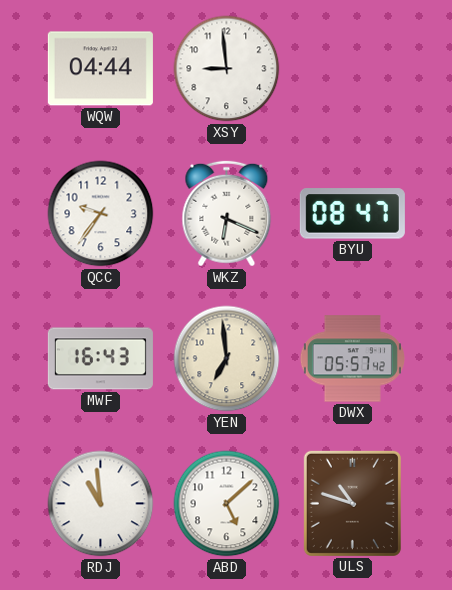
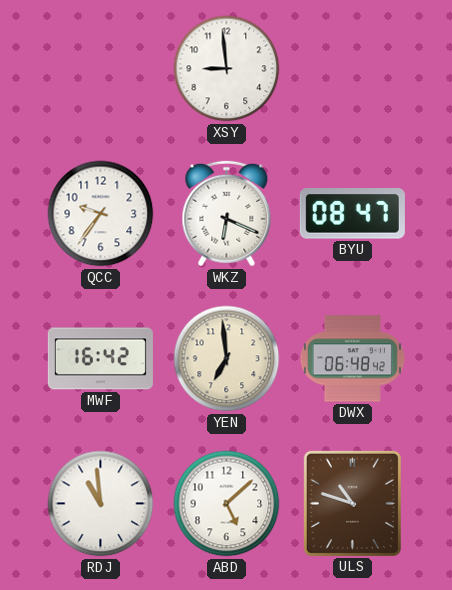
WQW: 04:44 -> none
MWF: 16:43 -> 16:42
DWX: 05:57 -> 06:48
